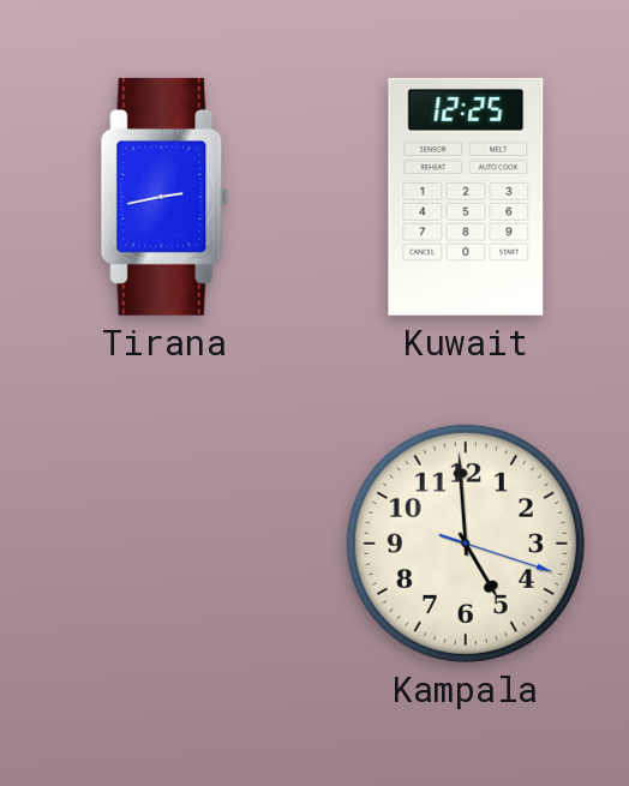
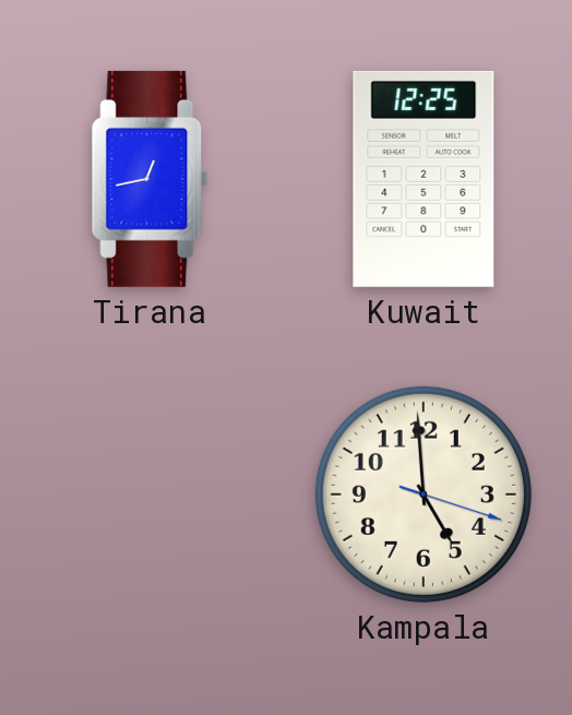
Tirana: 2:43 -> 12:43
